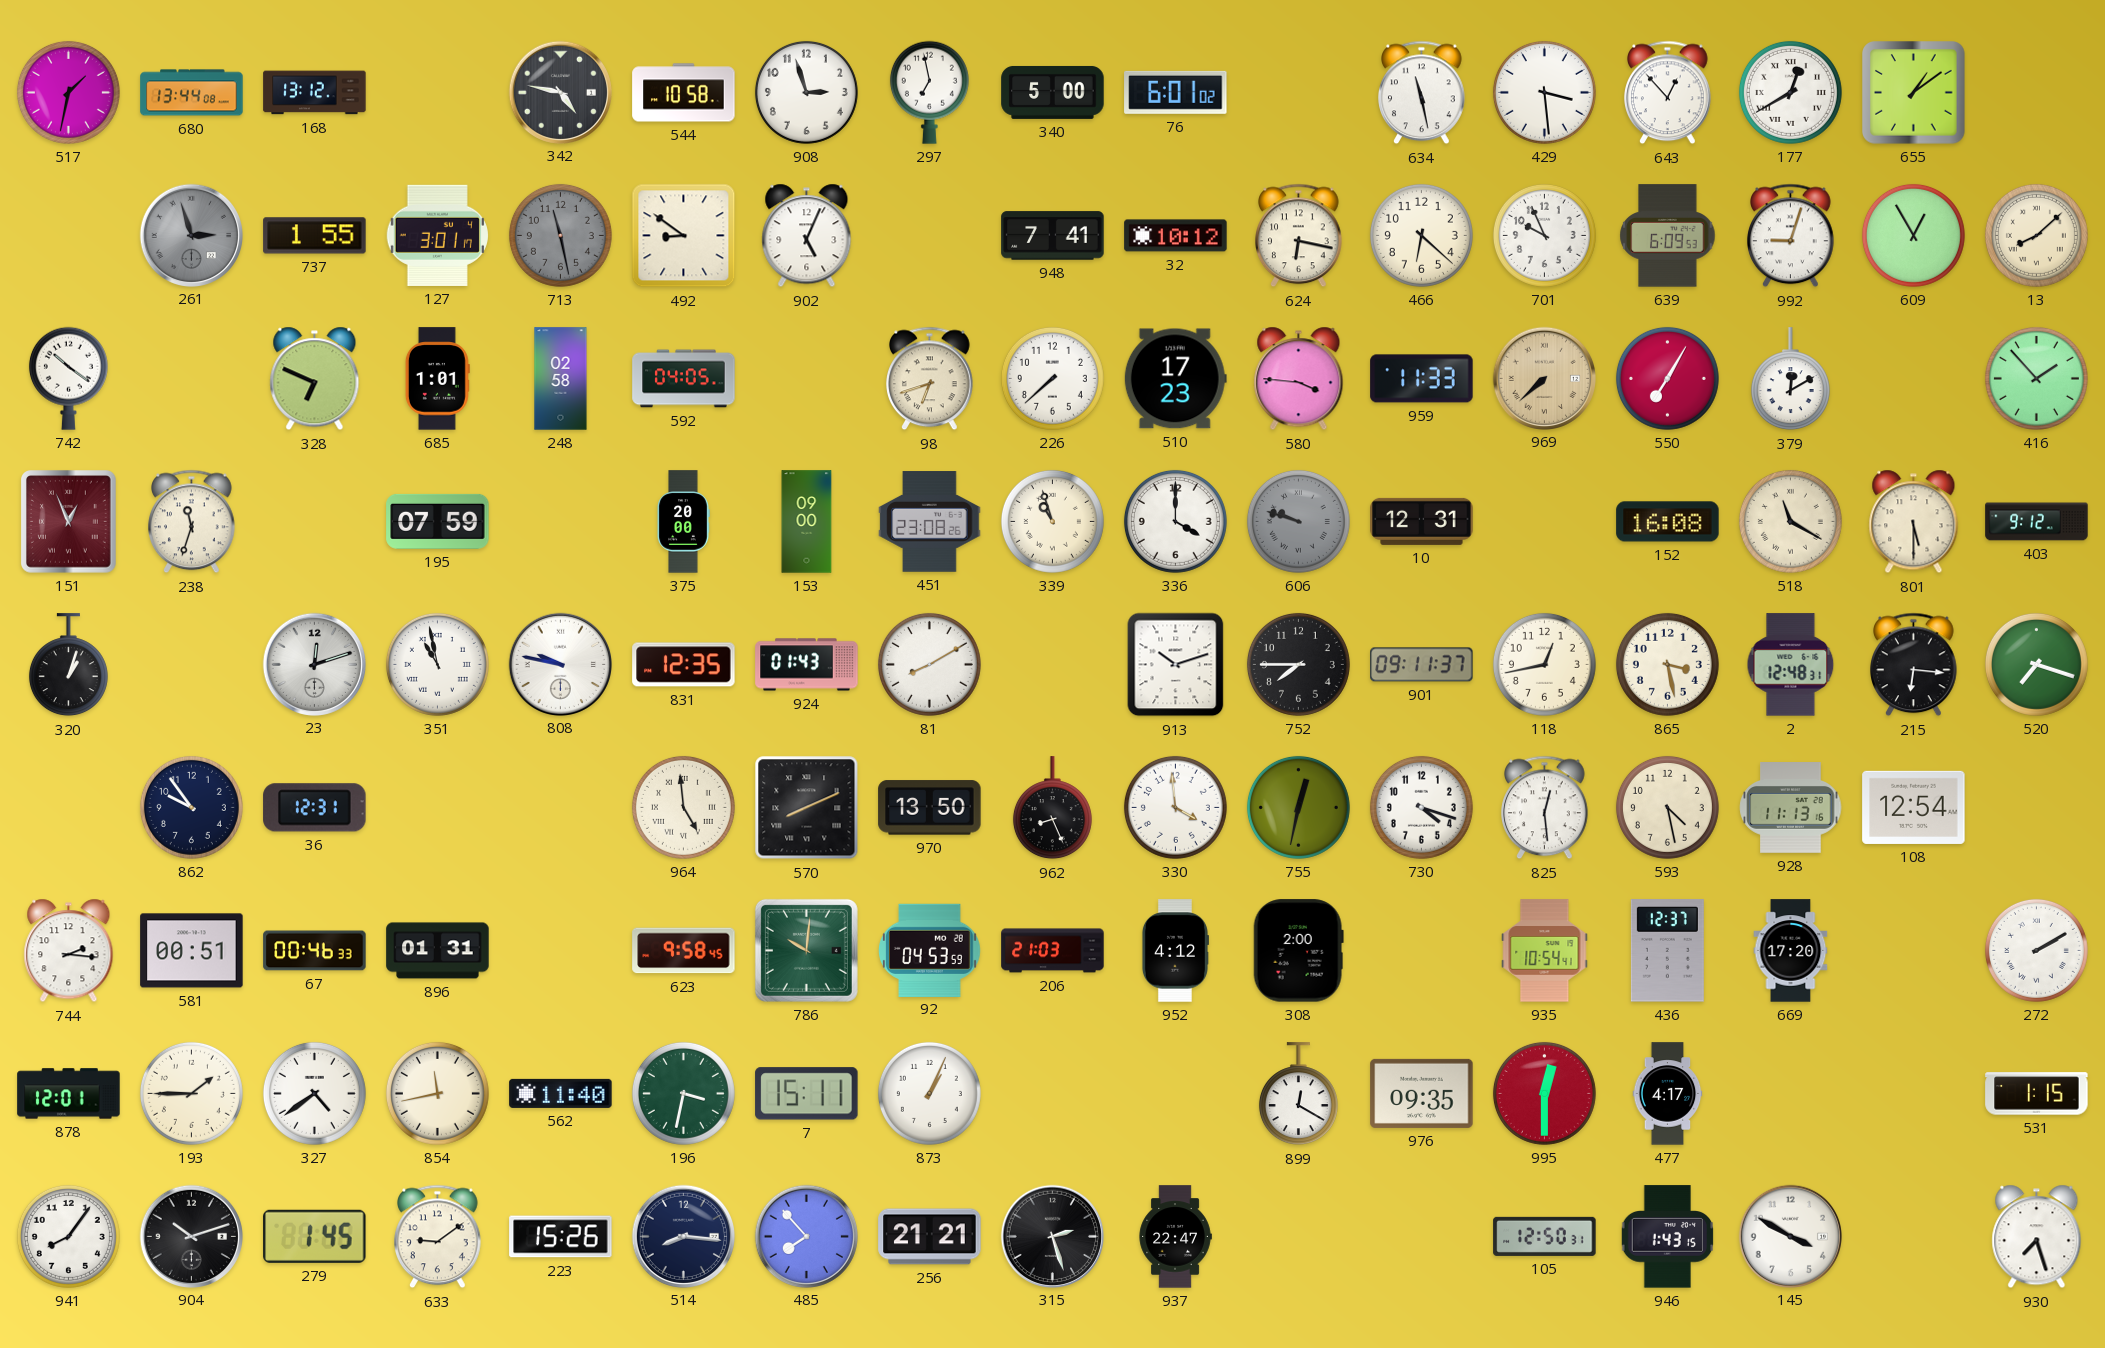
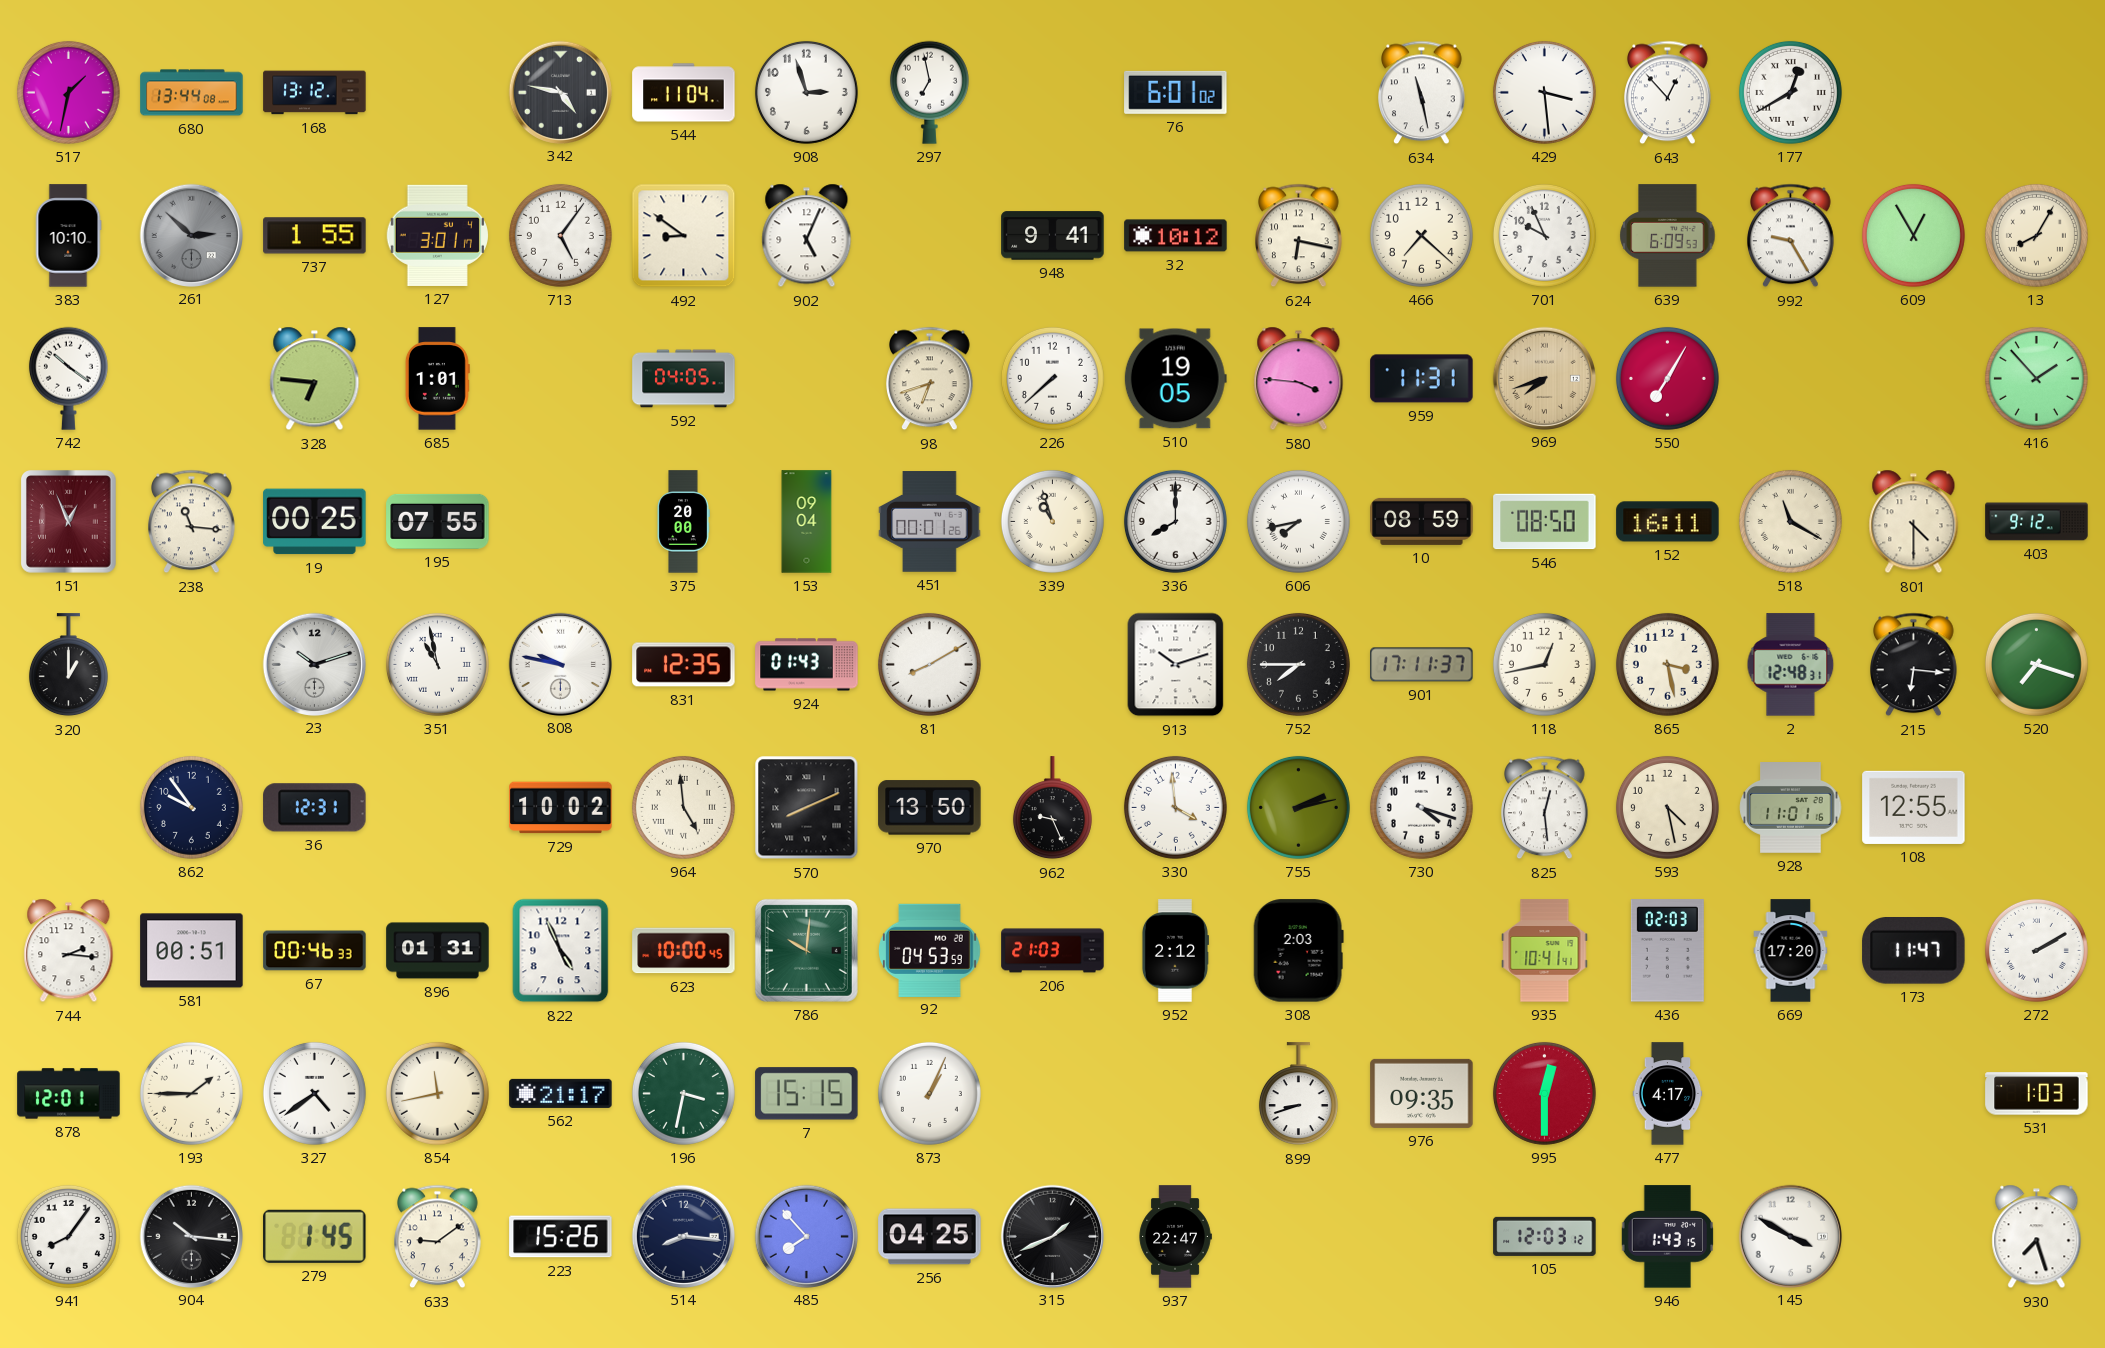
544: 10:58 -> 11:04
340: 5:00 -> none
655: 1:09 -> none
383: none -> 10:10
261: 2:57 -> 2:52
713: 11:28 -> 5:06
713 dial: grey -> white
948: 7:41 -> 9:41
466: 6:22 -> 7:22
992: 9:03 -> 9:25
13: 8:08 -> 8:05
328: 6:49 -> 6:46
248: 02:58 -> none
510: 17:23 -> 19:05
959: 11:33 -> 11:31
969: 7:38 -> 7:42
379: 12:10 -> none
238: 11:33 -> 11:16
19: none -> 00:25
195: 07:59 -> 07:55
153: 09:00 -> 09:04
451: 23:08 -> 00:01
336: 4:00 -> 8:00
606: 9:48 -> 7:43
606 dial: grey -> white
10: 12:31 -> 08:59
546: none -> 08:50
152: 16:08 -> 16:11
801: 5:30 -> 4:30
320: 1:03 -> 1:00
23: 12:12 -> 10:12
901: 09:11 -> 17:11
729: none -> 10:02
962: 8:26 -> 9:26
755: 12:32 -> 2:13
928: 11:13 -> 11:01
108: 12:54 -> 12:55
822: none -> 4:56
623: 9:58 -> 10:00
952: 4:12 -> 2:12
308: 2:00 -> 2:03
935: 10:54 -> 10:41
436: 12:37 -> 02:03
173: none -> 11:47
562: 11:40 -> 21:17
7: 15:11 -> 15:15
899: 12:20 -> 8:42
531: 1:15 -> 1:03
904: 10:12 -> 10:16
256: 21:21 -> 04:25
315: 2:27 -> 1:41
105: 12:50 -> 12:03
